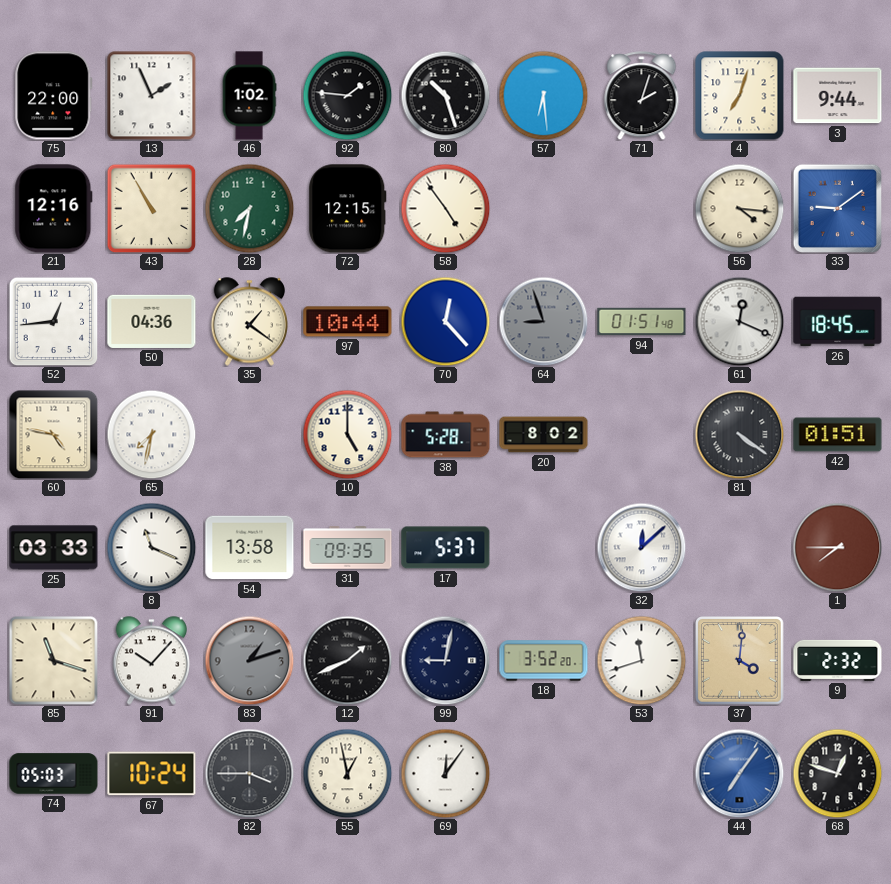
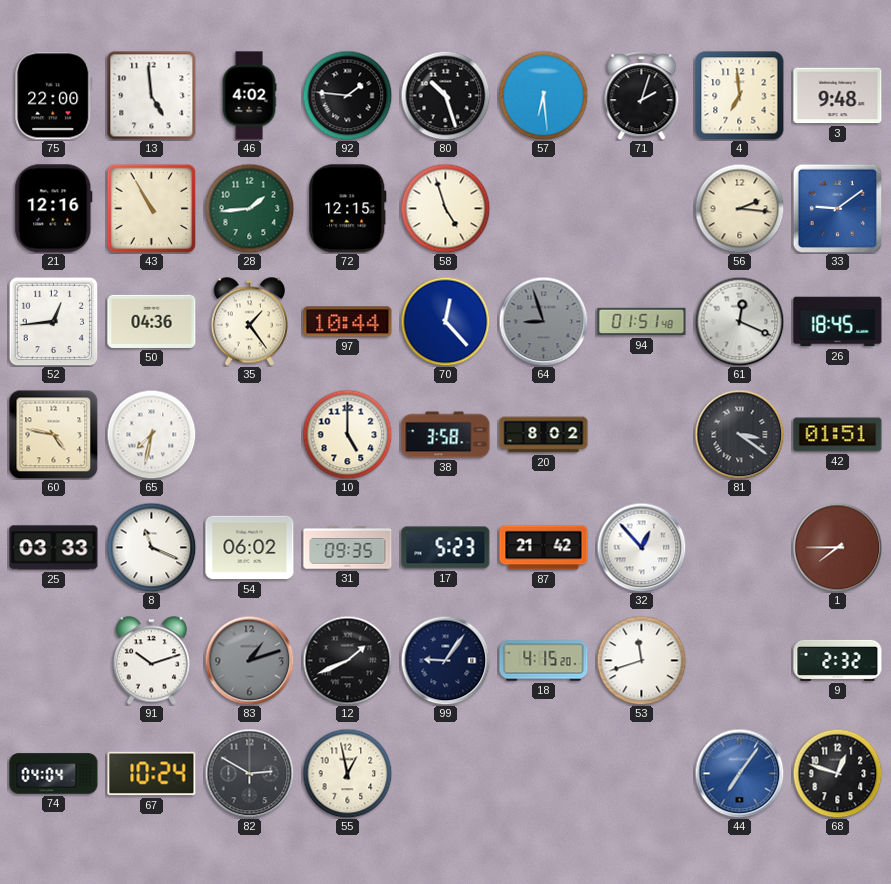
13: 1:56 -> 4:59
46: 1:02 -> 4:02
4: 7:03 -> 6:59
3: 9:44 -> 9:48
28: 7:32 -> 1:44
58: 4:54 -> 4:57
56: 4:16 -> 2:16
35: 1:21 -> 1:24
38: 5:28 -> 3:58
81: 4:21 -> 3:21
54: 13:58 -> 06:02
17: 5:37 -> 5:23
87: none -> 21:42
32: 12:08 -> 12:53
85: 11:18 -> none
91: 10:07 -> 10:12
99: 9:02 -> 9:06
18: 3:52 -> 4:15
37: 4:01 -> none
74: 05:03 -> 04:04
82: 3:45 -> 2:50
69: 12:06 -> none
